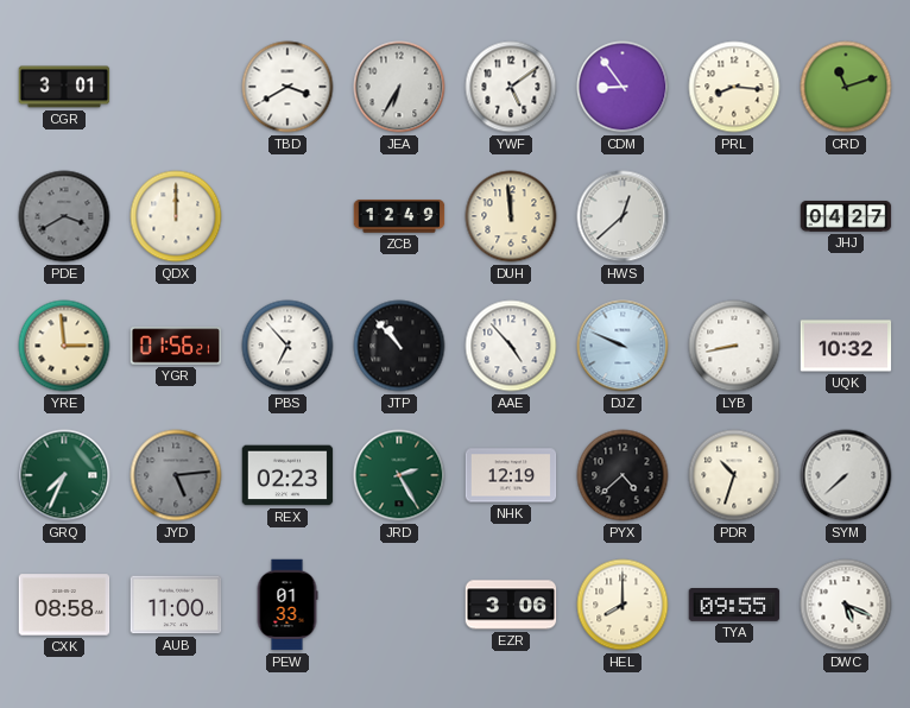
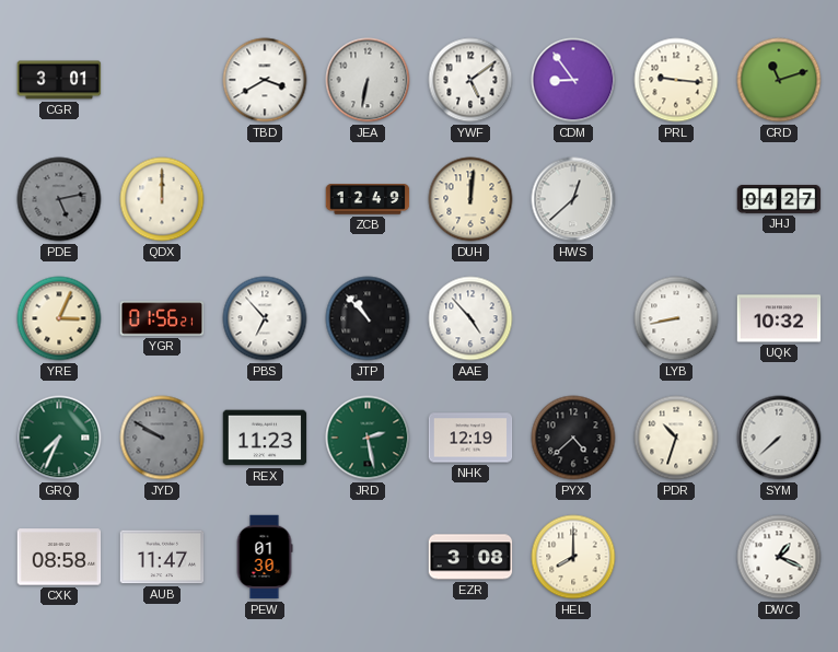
JEA: 6:35 -> 6:32
PRL: 8:16 -> 9:16
PDE: 3:40 -> 5:13
DUH: 11:59 -> 12:01
YRE: 2:59 -> 3:04
DJZ: 9:49 -> none
JYD: 5:14 -> 9:50
REX: 02:23 -> 11:23
JRD: 2:25 -> 2:28
AUB: 11:00 -> 11:47
PEW: 01:33 -> 01:30
EZR: 3:06 -> 3:08
TYA: 09:55 -> none
DWC: 5:19 -> 1:19
